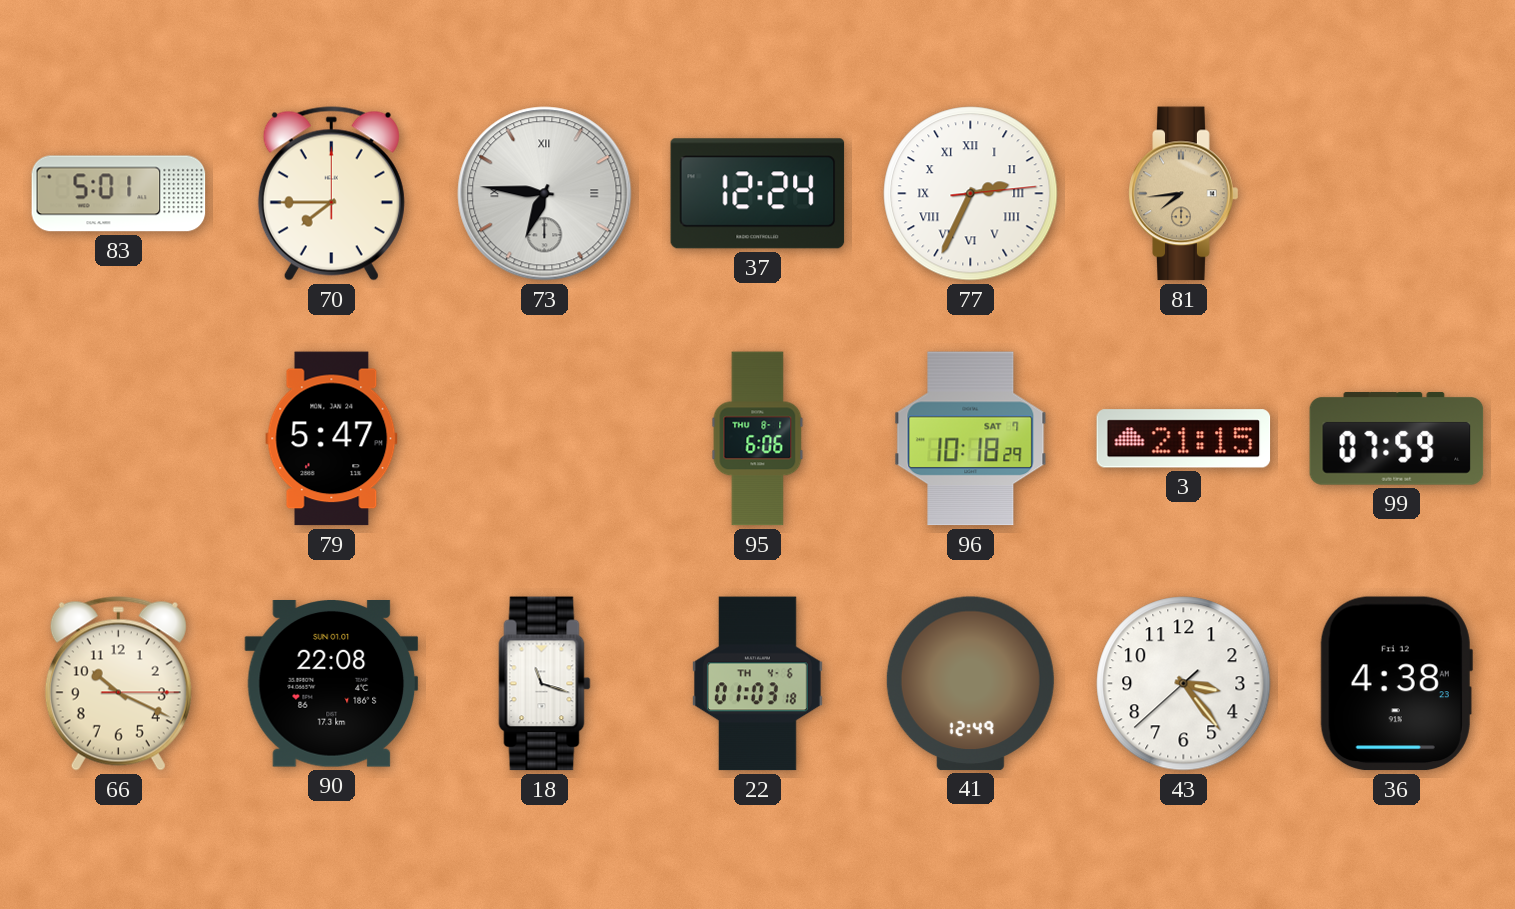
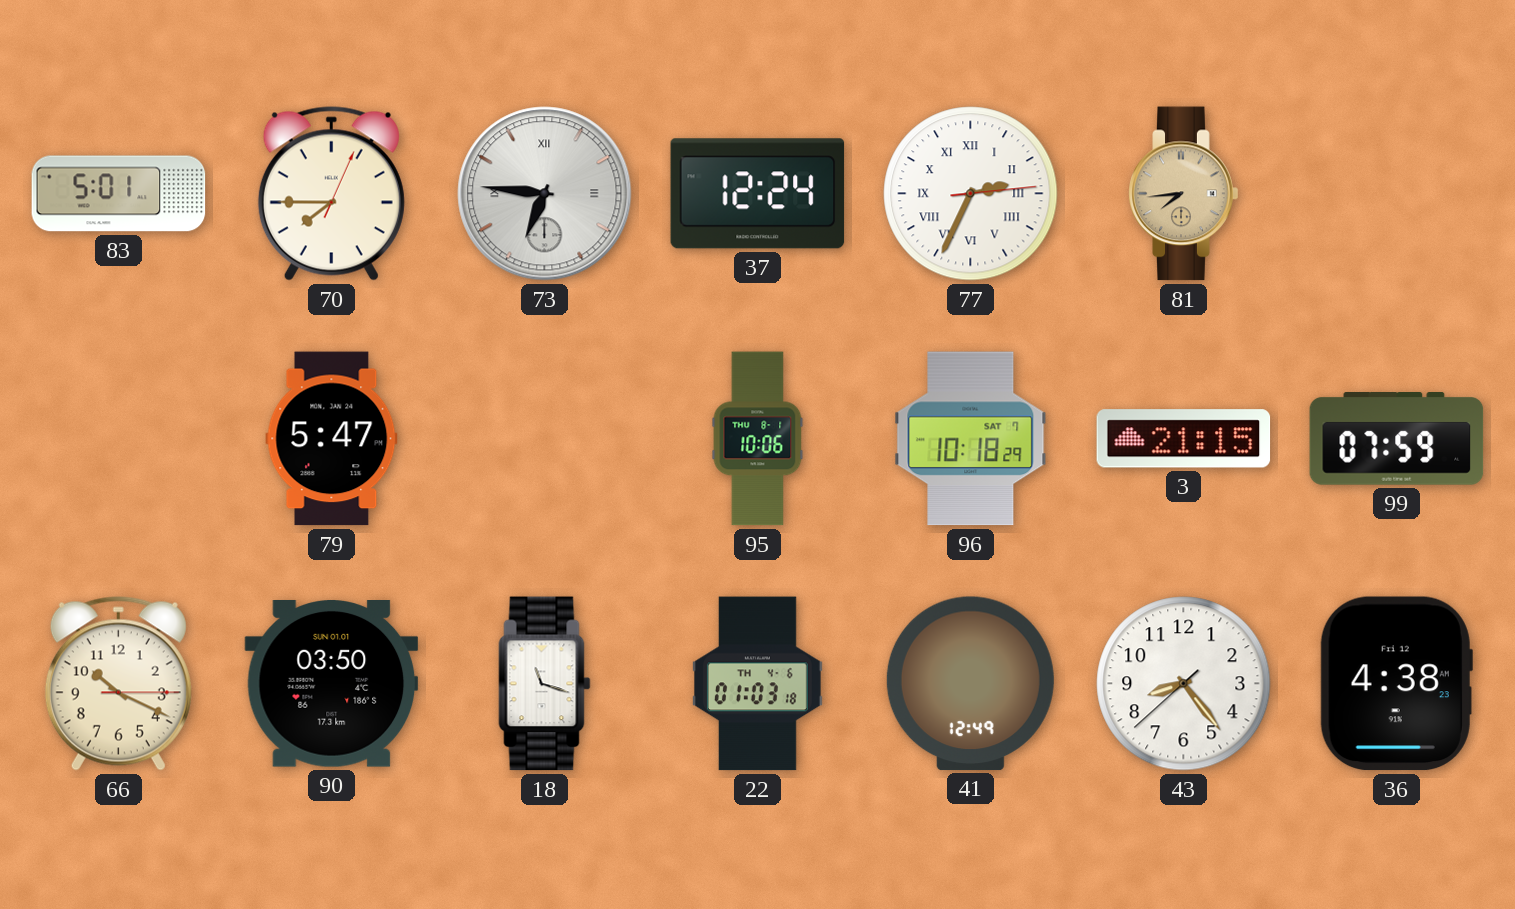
70: 7:45:00 -> 7:45:04
95: 6:06 -> 10:06
90: 22:08 -> 03:50
43: 3:23 -> 8:23
